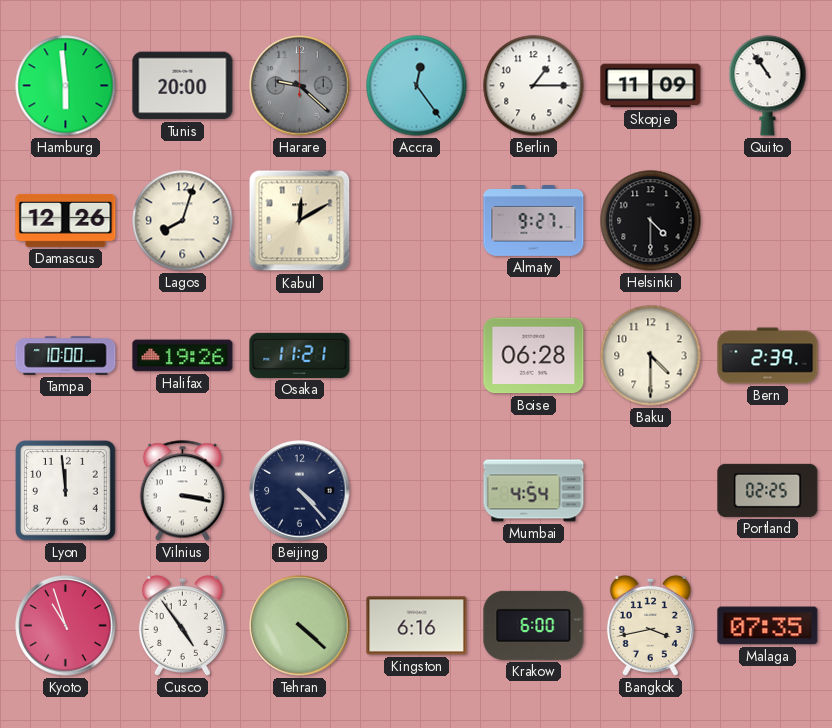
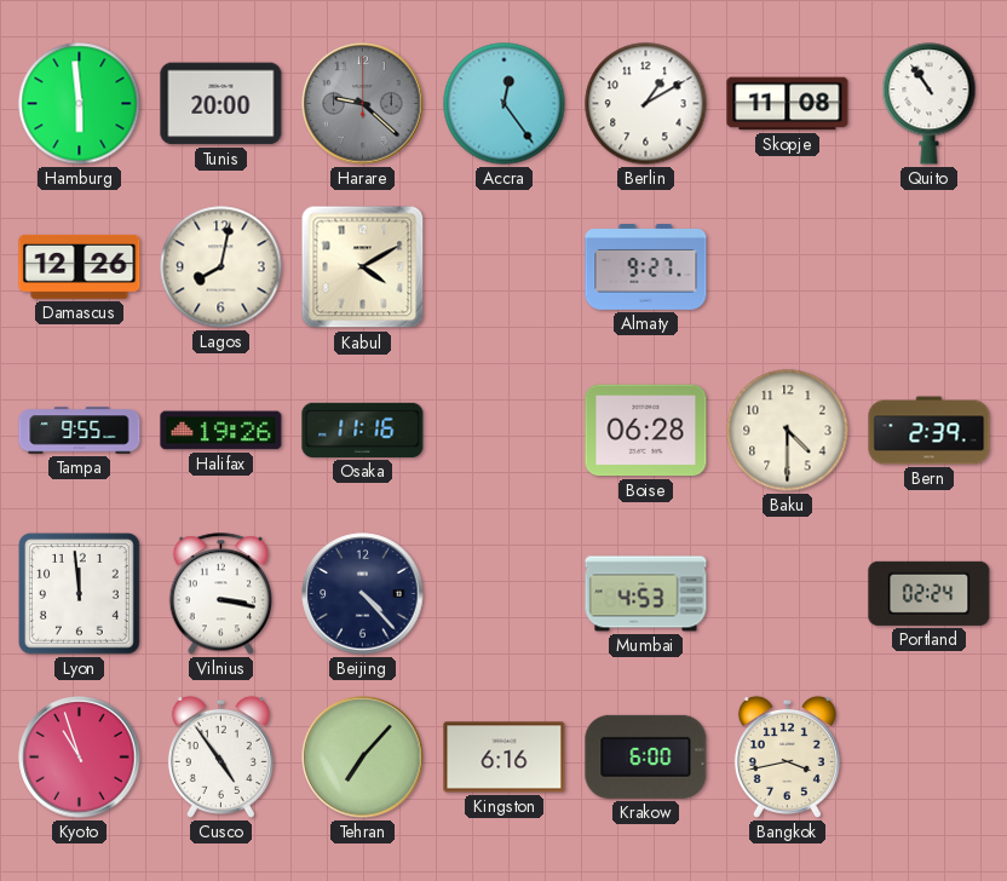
Berlin: 1:15 -> 1:10
Skopje: 11:09 -> 11:08
Lagos: 8:03 -> 8:02
Kabul: 12:10 -> 4:10
Helsinki: 4:30 -> none
Tampa: 10:00 -> 9:55
Osaka: 11:21 -> 11:16
Mumbai: 4:54 -> 4:53
Portland: 02:25 -> 02:24
Tehran: 4:22 -> 7:07
Malaga: 07:35 -> none
